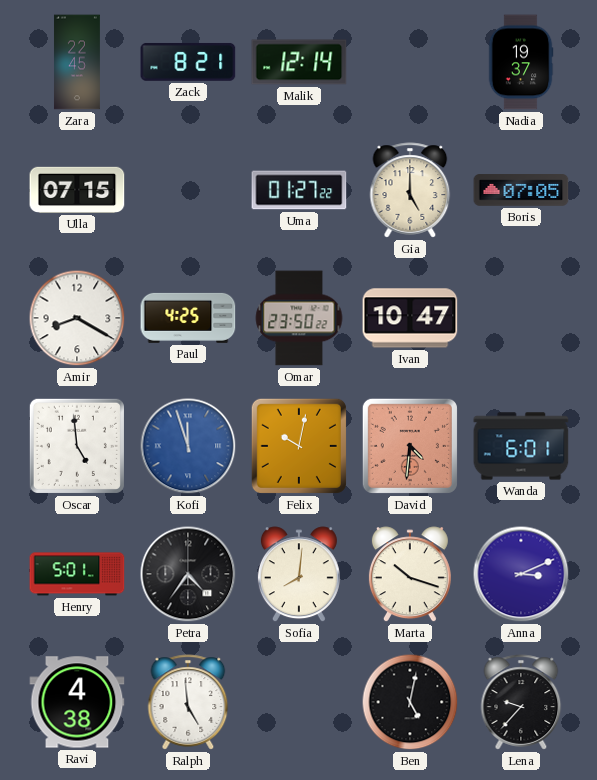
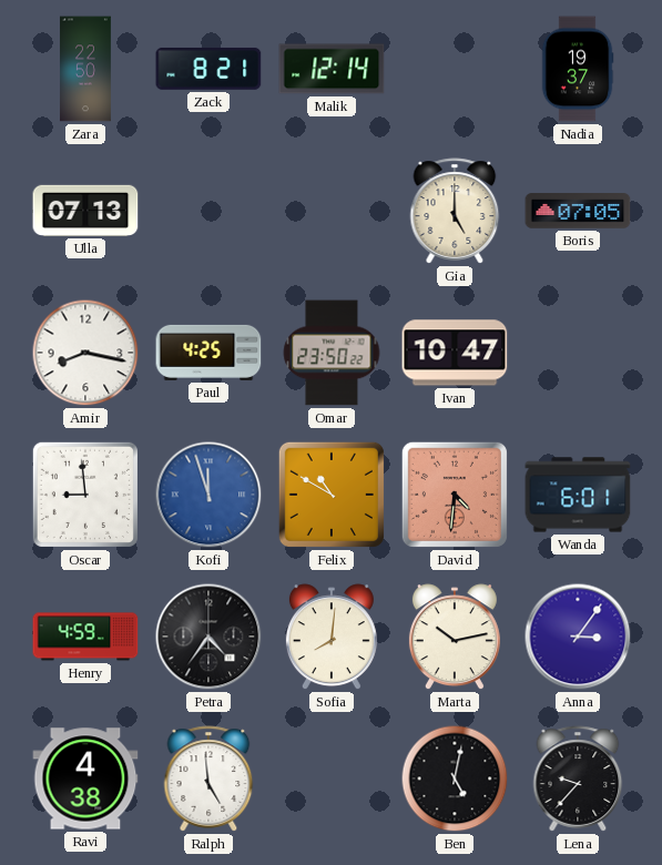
Zara: 22:45 -> 22:50
Ulla: 07:15 -> 07:13
Uma: 01:27 -> none
Amir: 8:20 -> 8:17
Oscar: 4:59 -> 8:59
Felix: 10:02 -> 10:50
Henry: 5:01 -> 4:59
Marta: 10:18 -> 10:13
Anna: 3:11 -> 3:06
